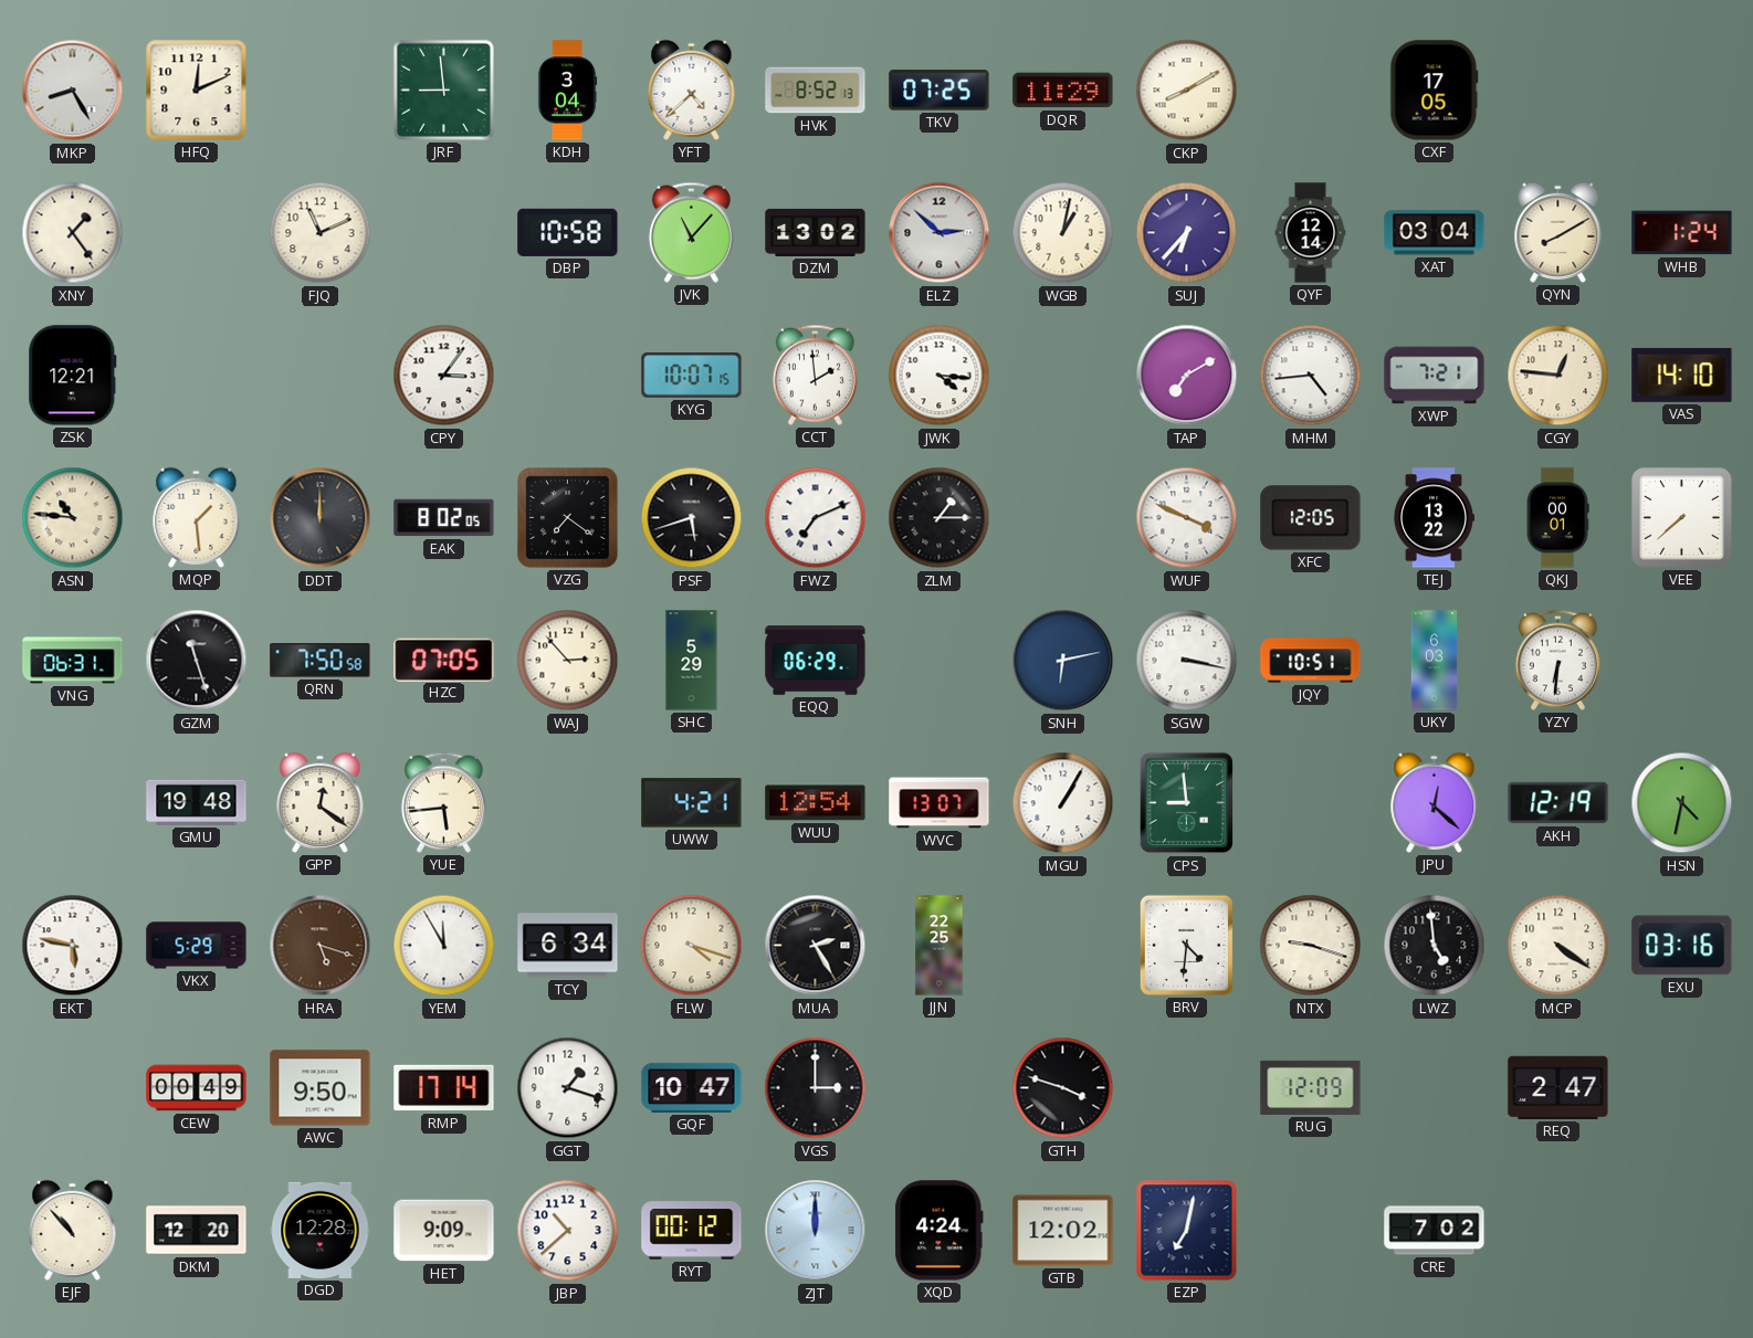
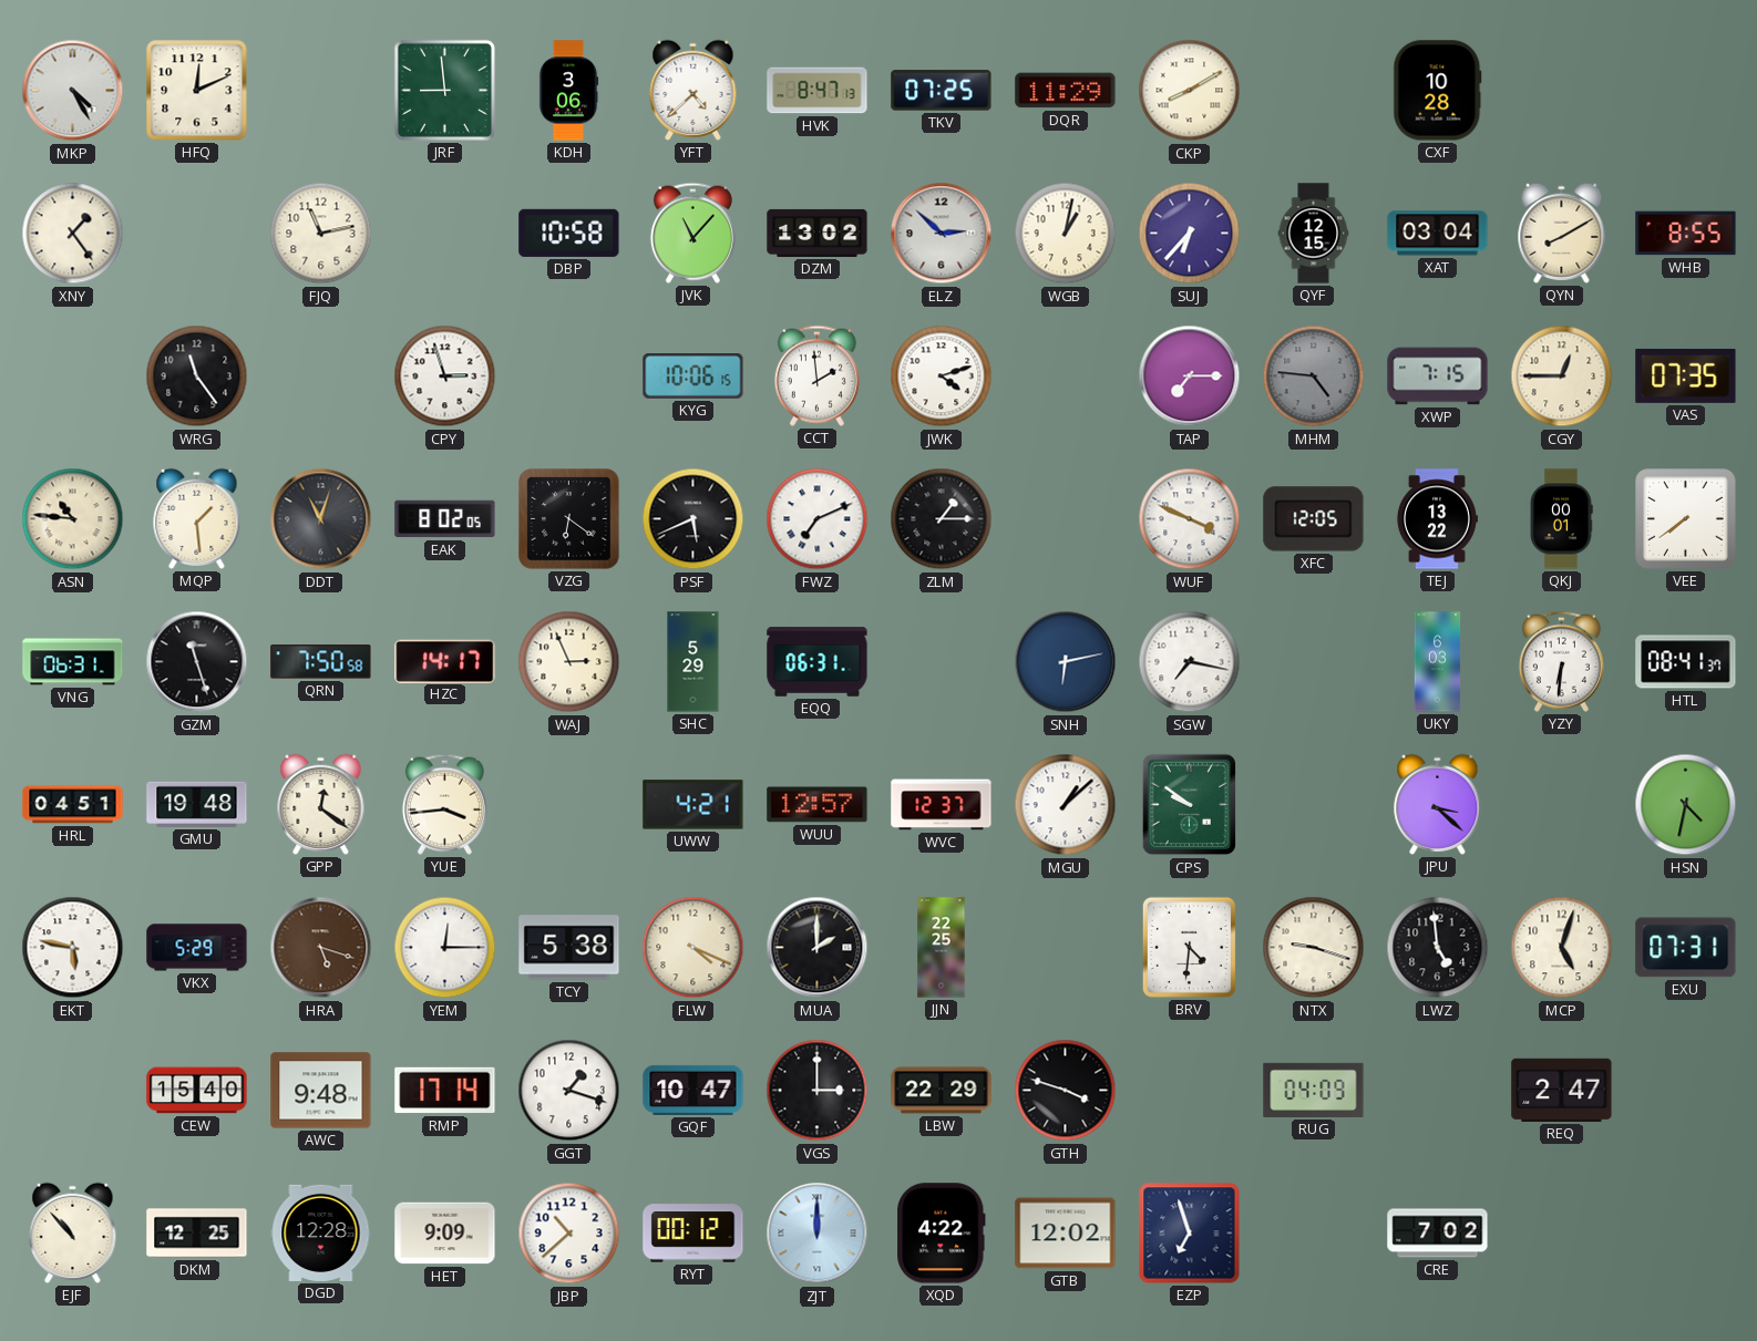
MKP: 8:25 -> 4:25
KDH: 3:04 -> 3:06
HVK: 8:52 -> 8:47
CXF: 17:05 -> 10:28
FJQ: 11:11 -> 11:13
QYF: 12:14 -> 12:15
WHB: 1:24 -> 8:55
ZSK: 12:21 -> none
WRG: none -> 11:24
CPY: 3:06 -> 2:57
KYG: 10:07 -> 10:06
JWK: 4:16 -> 4:12
TAP: 7:10 -> 7:15
MHM: 4:44 -> 4:46
MHM dial: white -> grey
XWP: 7:21 -> 7:15
CGY: 12:46 -> 12:45
VAS: 14:10 -> 07:35
DDT: 12:00 -> 11:03
VZG: 7:21 -> 6:21
PSF: 5:42 -> 5:41
VEE: 7:38 -> 7:39
HZC: 07:05 -> 14:17
WAJ: 2:53 -> 2:56
EQQ: 06:29 -> 06:31
SGW: 3:17 -> 7:17
JQY: 10:51 -> none
HTL: none -> 08:41
HRL: none -> 04:51
YUE: 5:44 -> 3:44
WUU: 12:54 -> 12:57
WVC: 13:07 -> 12:37
MGU: 1:05 -> 1:08
CPS: 8:59 -> 9:51
JPU: 12:22 -> 3:22
AKH: 12:19 -> none
YEM: 11:55 -> 12:15
TCY: 6:34 -> 5:38
FLW: 4:18 -> 4:19
MUA: 2:25 -> 2:00
MCP: 4:21 -> 5:03
EXU: 03:16 -> 07:31
CEW: 00:49 -> 15:40
AWC: 9:50 -> 9:48
LBW: none -> 22:29
RUG: 12:09 -> 04:09
DKM: 12:20 -> 12:25
XQD: 4:24 -> 4:22
EZP: 7:02 -> 6:57
